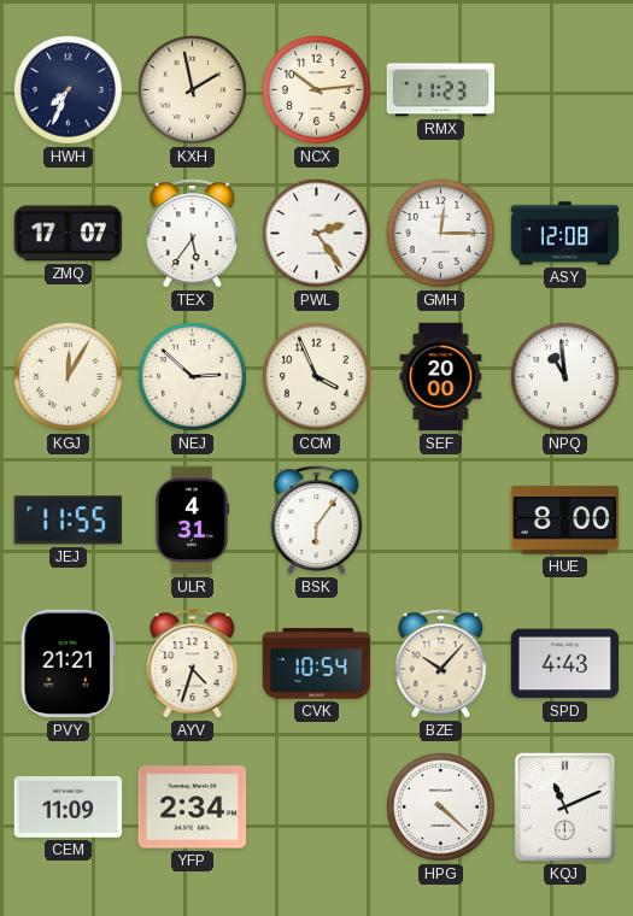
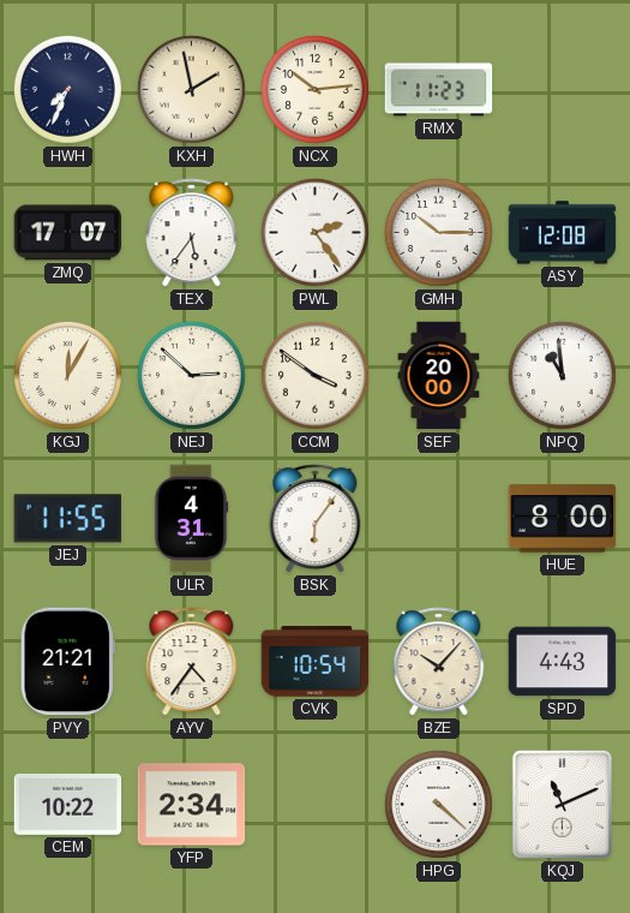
GMH: 12:15 -> 10:15
CCM: 3:56 -> 3:51
AYV: 4:33 -> 4:36
CEM: 11:09 -> 10:22
